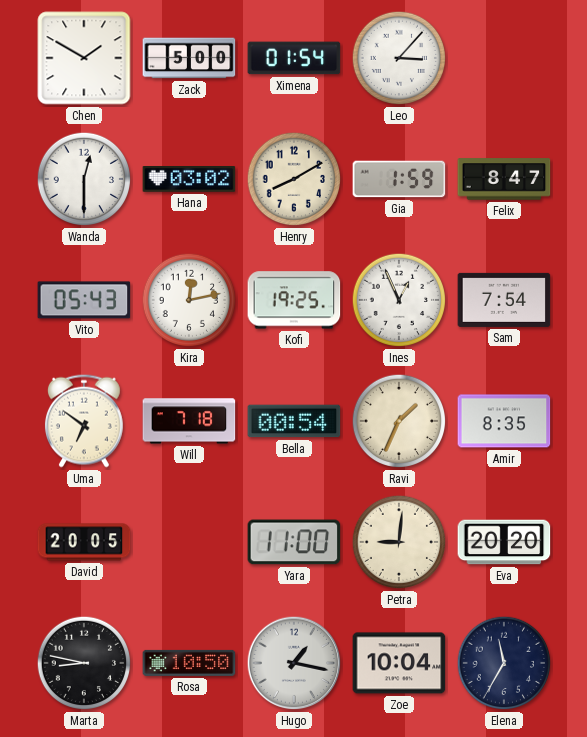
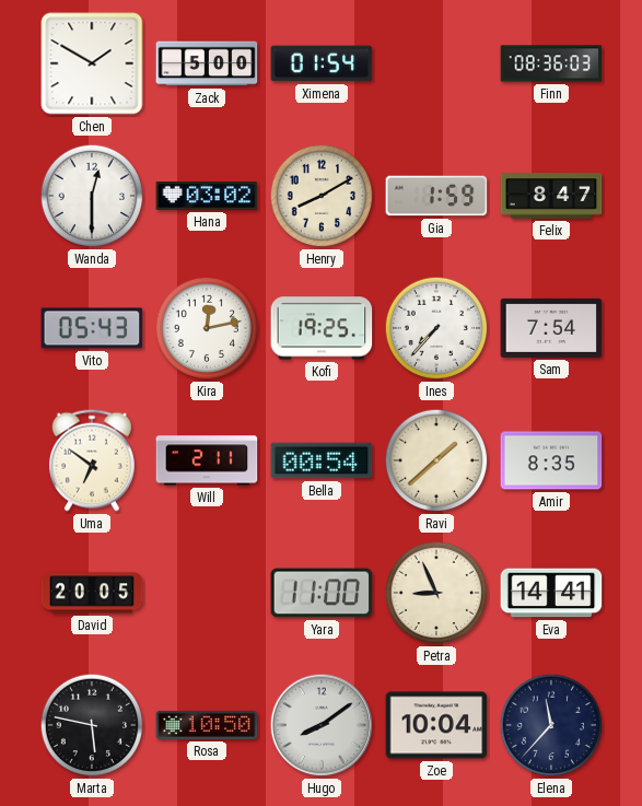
Leo: 3:07 -> none
Finn: none -> 08:36
Ines: 12:56 -> 7:37
Will: 7:18 -> 2:11
Ravi: 1:34 -> 1:38
Petra: 9:01 -> 8:56
Eva: 20:20 -> 14:41
Marta: 8:47 -> 5:47
Hugo: 1:17 -> 8:09
Elena: 11:35 -> 11:37
